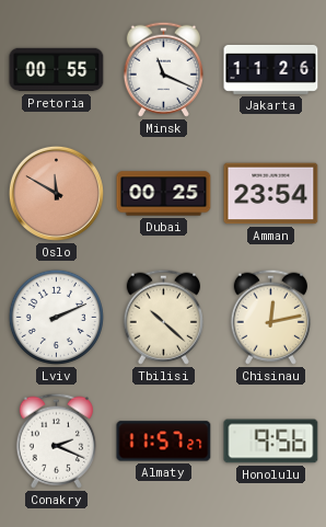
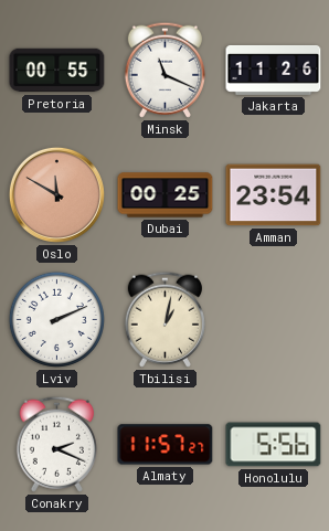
Tbilisi: 10:22 -> 1:02
Chisinau: 12:13 -> none
Honolulu: 9:56 -> 5:56
